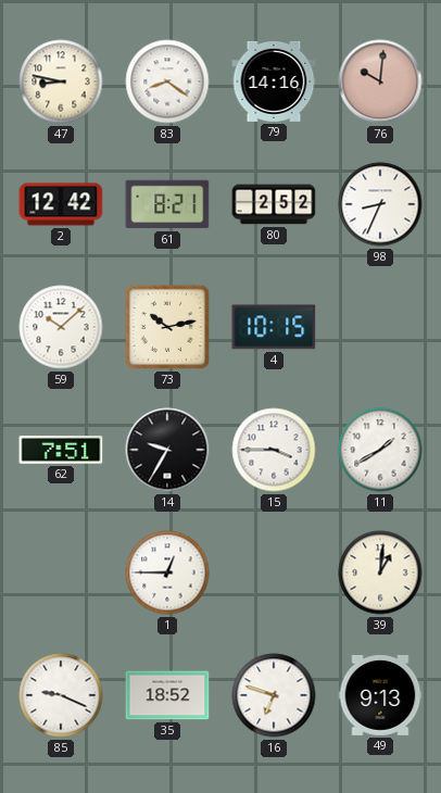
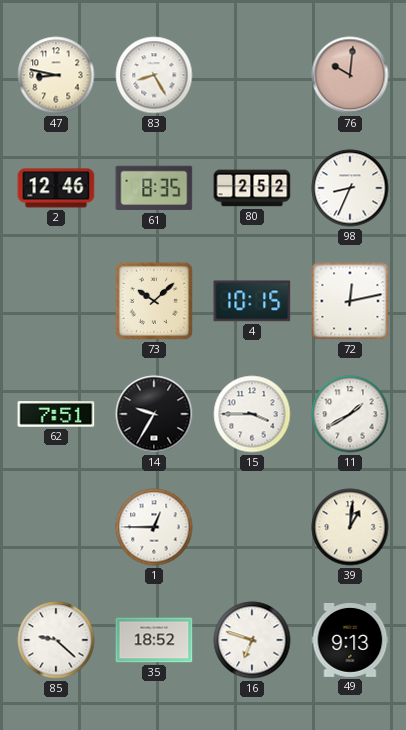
83: 8:21 -> 8:25
79: 14:16 -> none
2: 12:42 -> 12:46
61: 8:21 -> 8:35
59: 10:08 -> none
73: 10:13 -> 10:08
72: none -> 12:13
85: 9:19 -> 9:22
